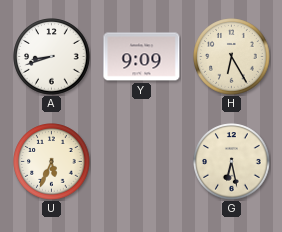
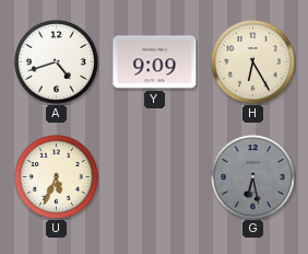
A: 8:42 -> 4:42
G dial: cream -> grey
